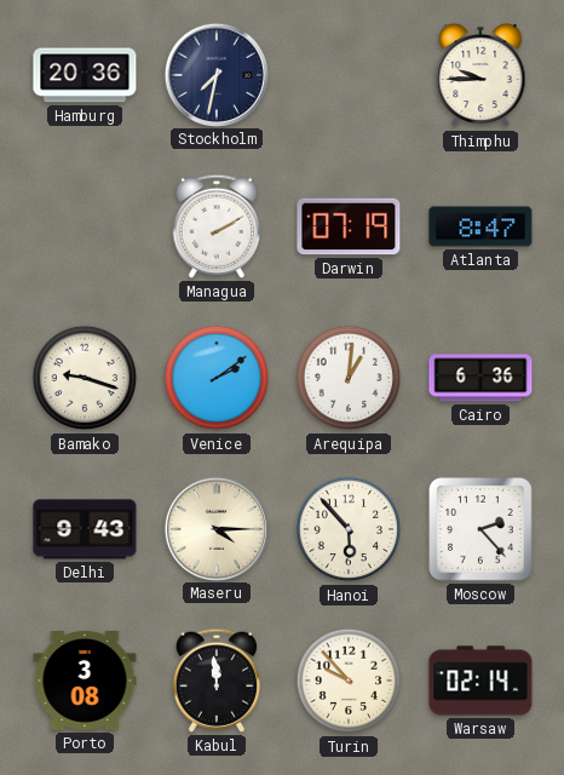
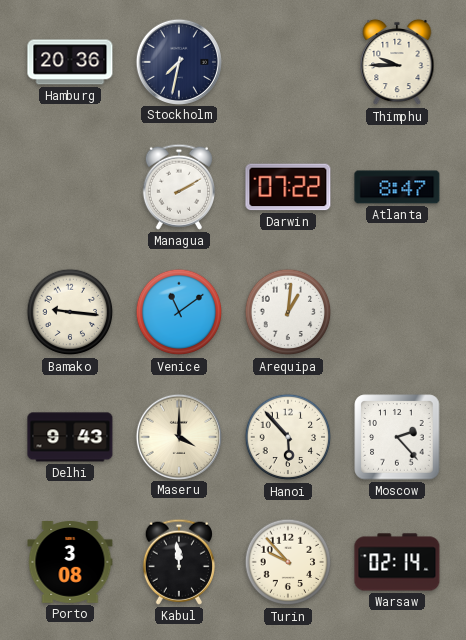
Darwin: 07:19 -> 07:22
Bamako: 9:18 -> 9:16
Venice: 2:09 -> 11:09
Cairo: 6:36 -> none
Maseru: 4:15 -> 4:00
